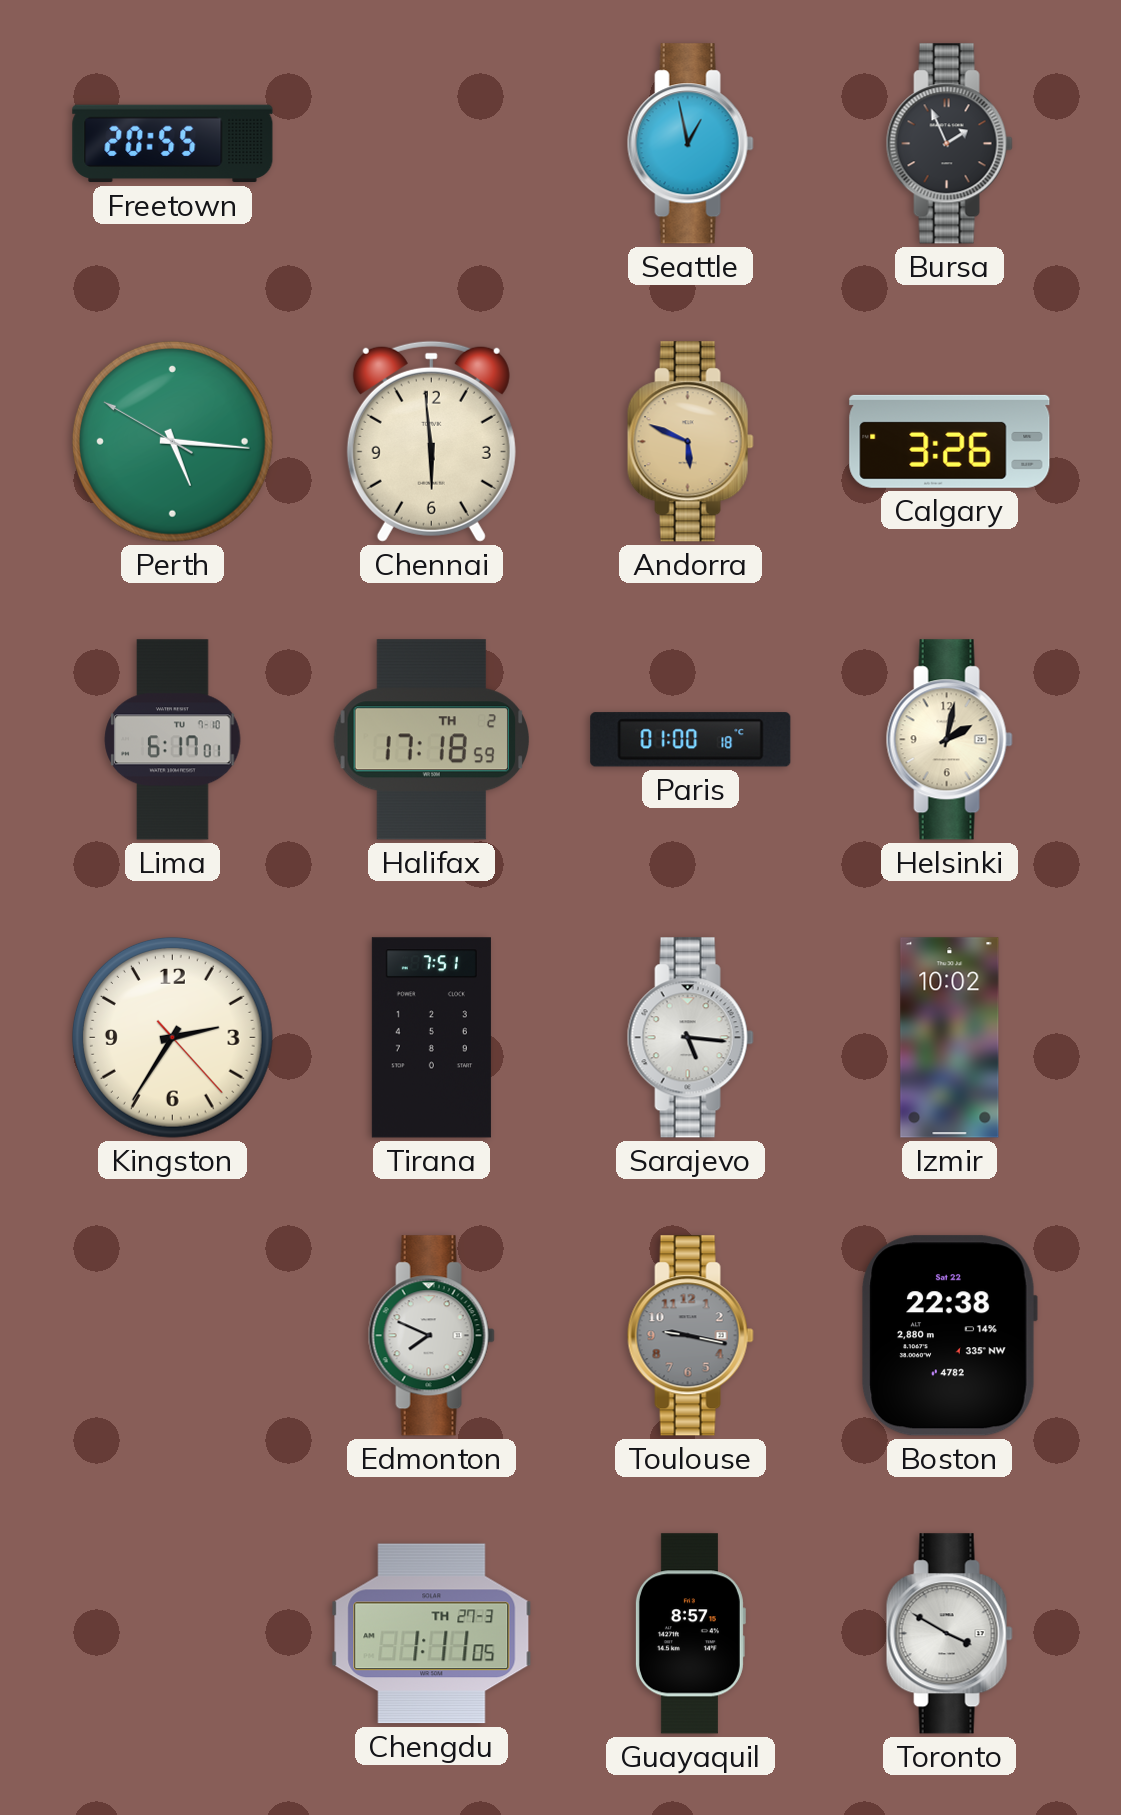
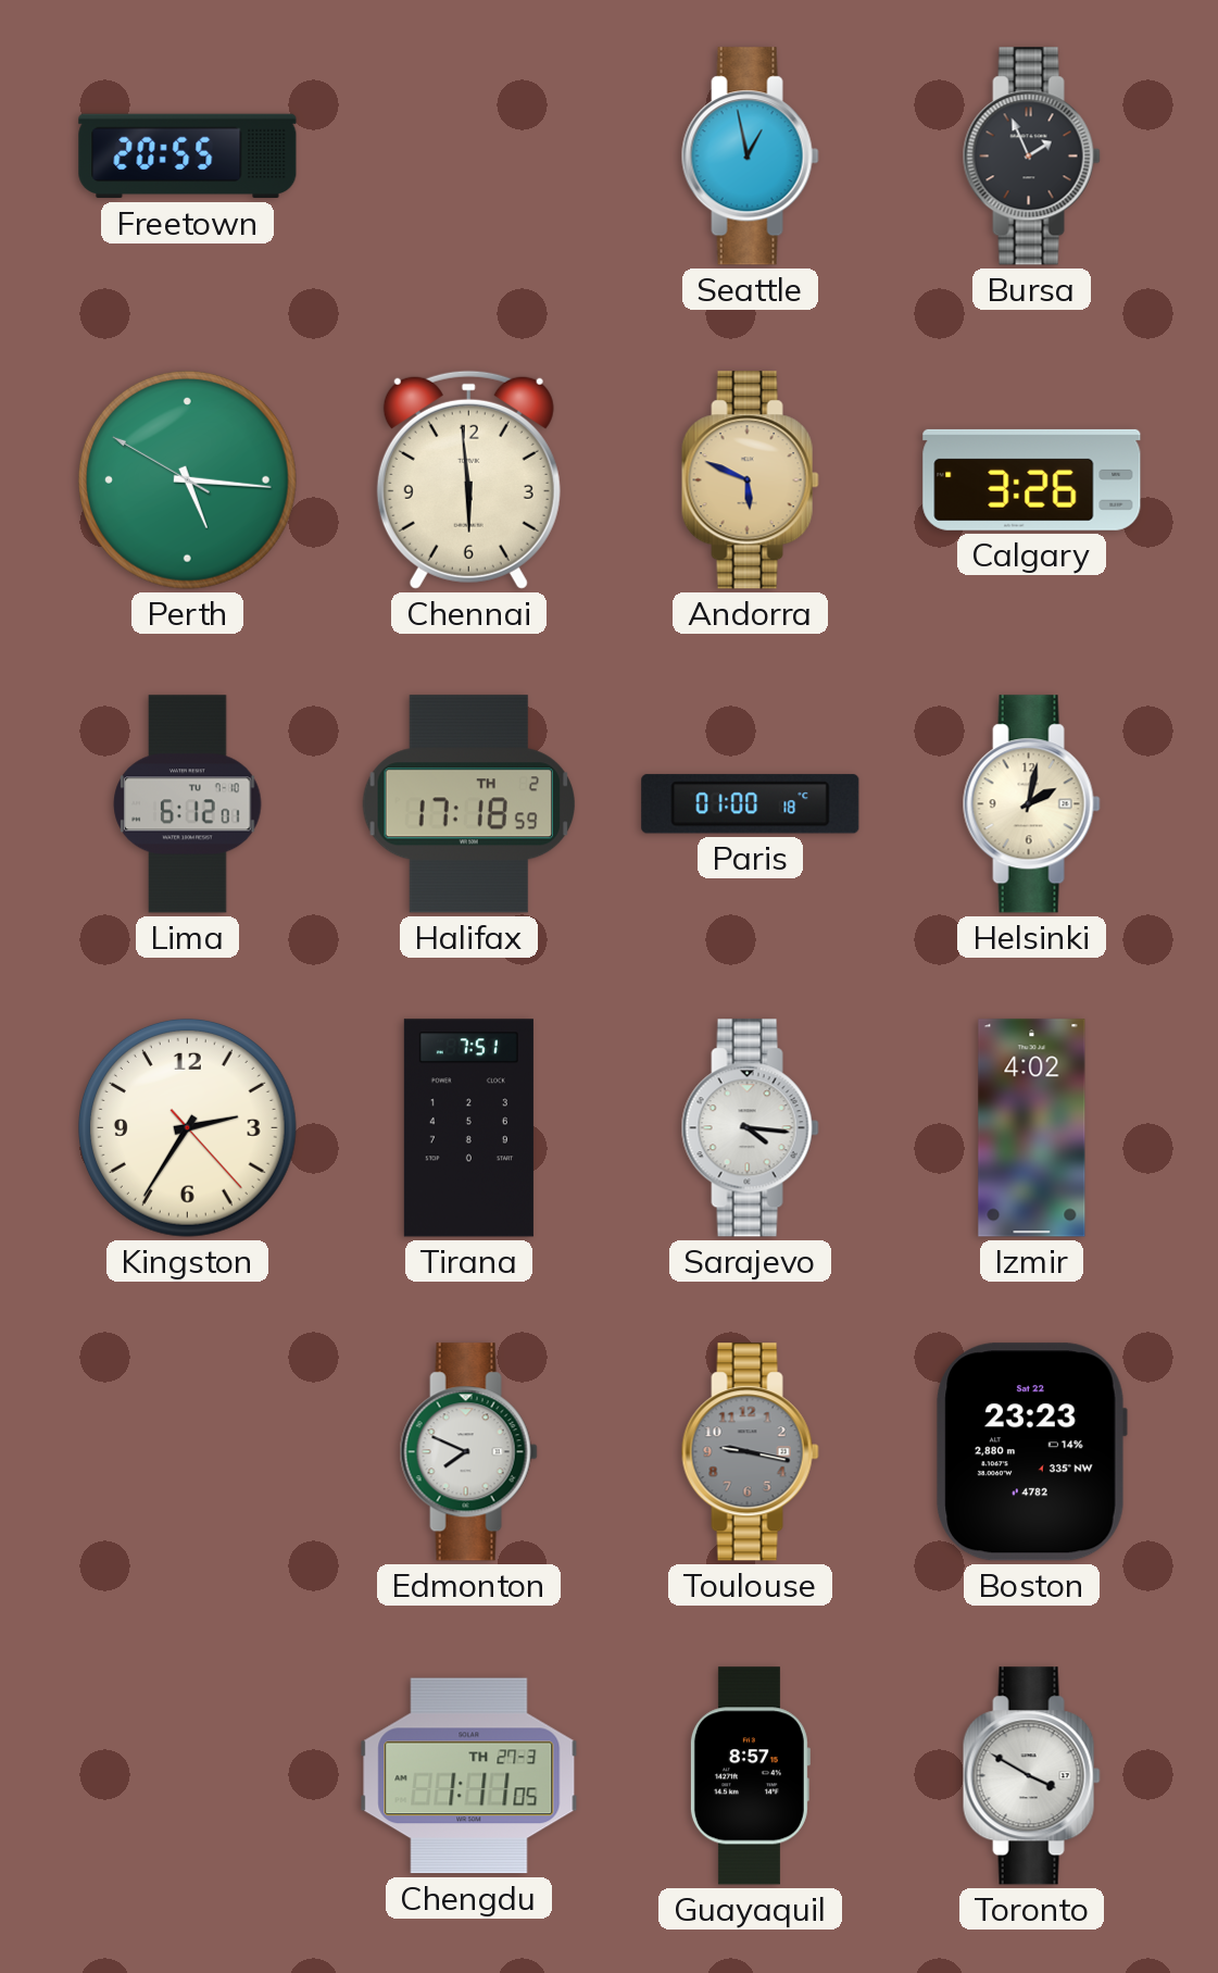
Lima: 6:17 -> 6:12
Sarajevo: 5:16 -> 4:16
Izmir: 10:02 -> 4:02
Boston: 22:38 -> 23:23
